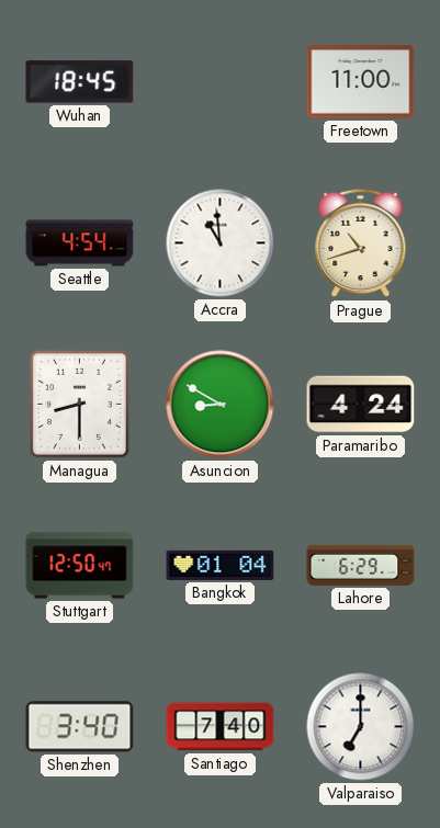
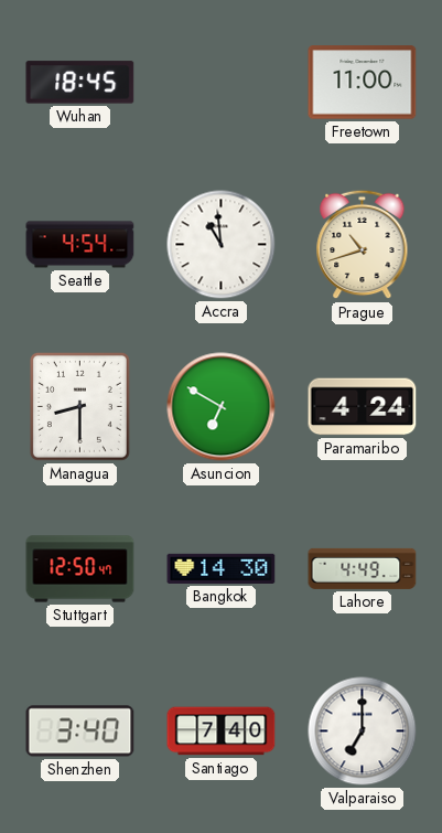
Asuncion: 8:50 -> 6:50
Bangkok: 01:04 -> 14:30
Lahore: 6:29 -> 4:49
